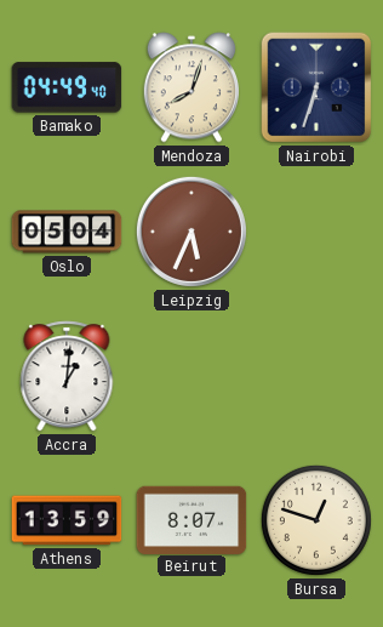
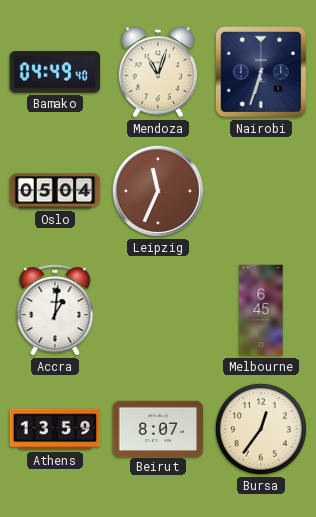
Mendoza: 8:03 -> 11:03
Leipzig: 5:34 -> 11:34
Melbourne: none -> 6:45
Bursa: 12:48 -> 12:36
